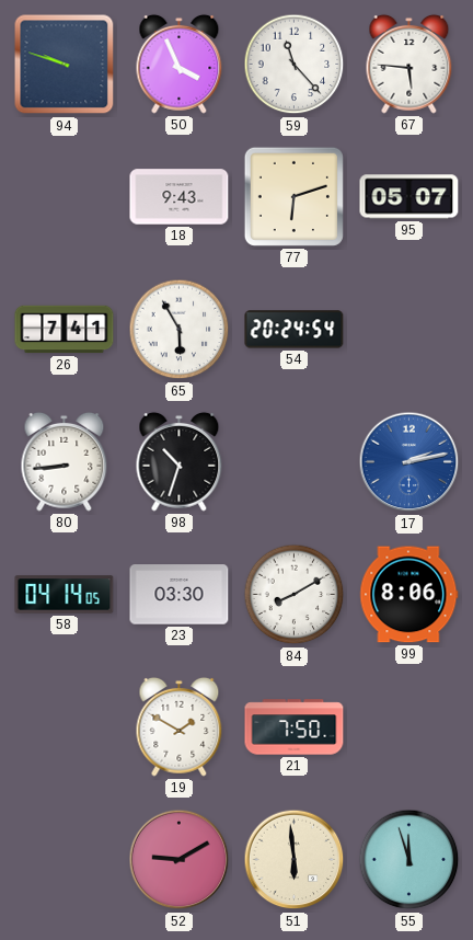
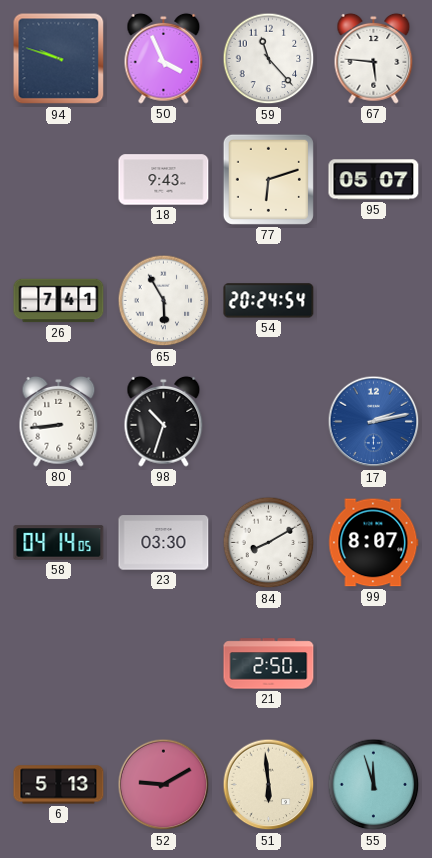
99: 8:06 -> 8:07
19: 1:50 -> none
21: 7:50 -> 2:50
6: none -> 5:13
